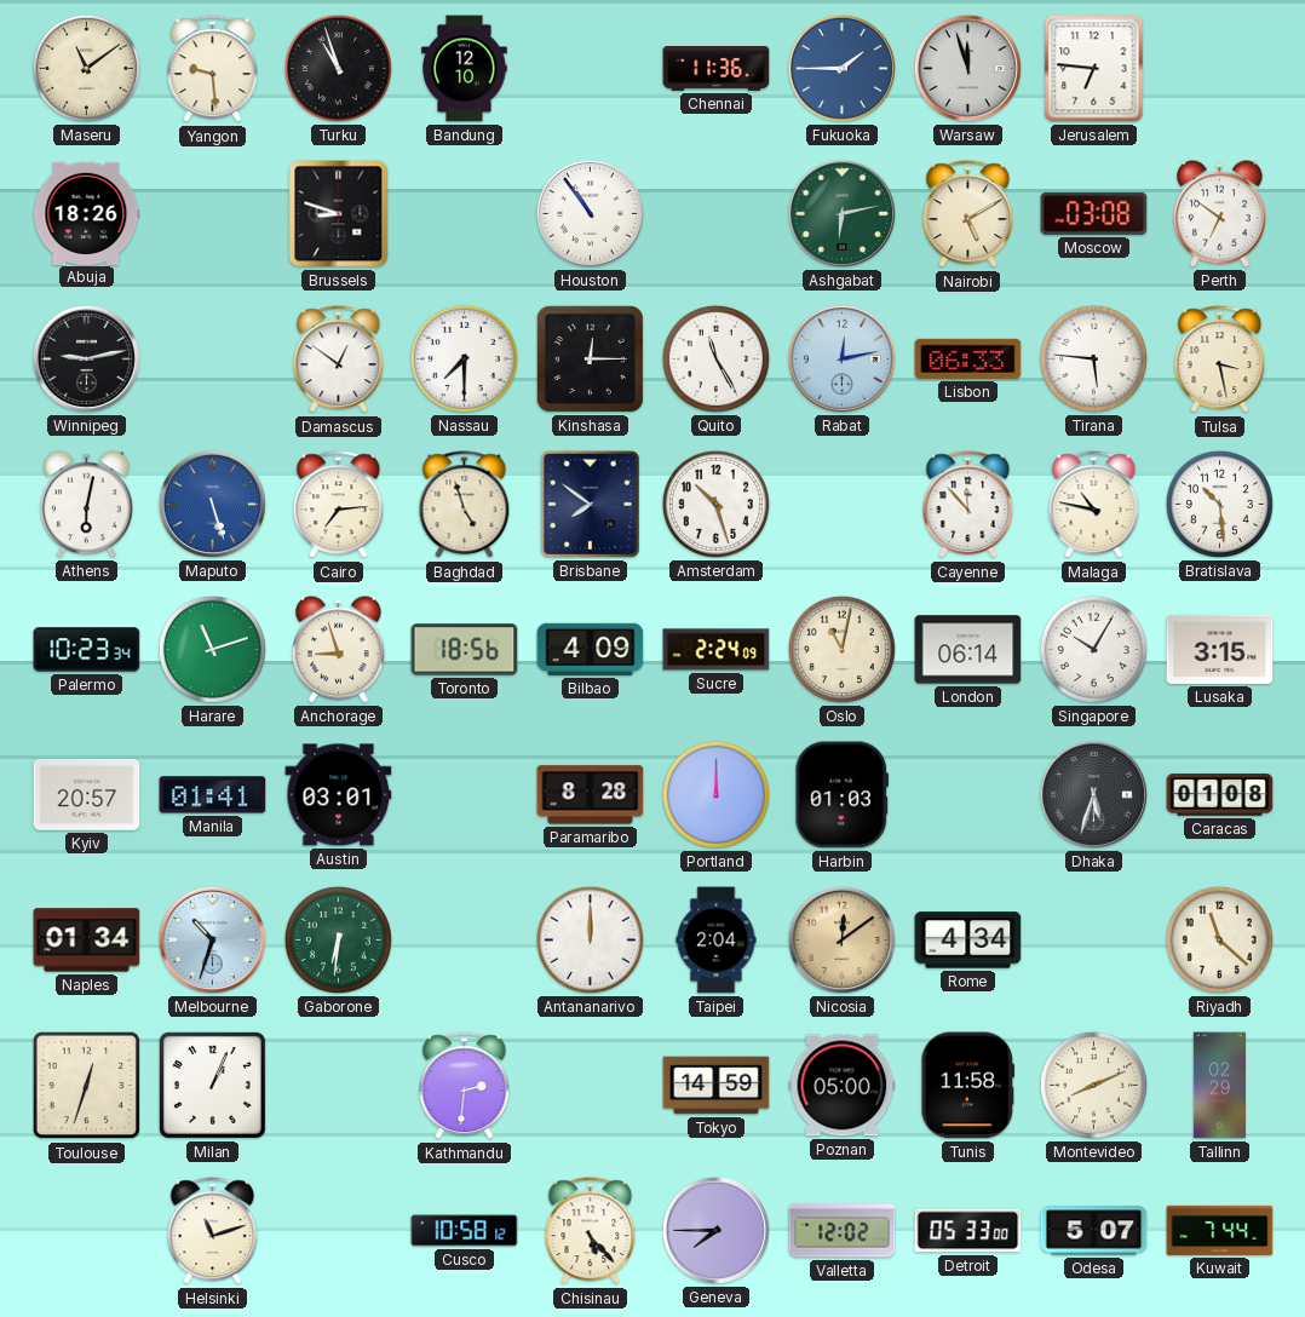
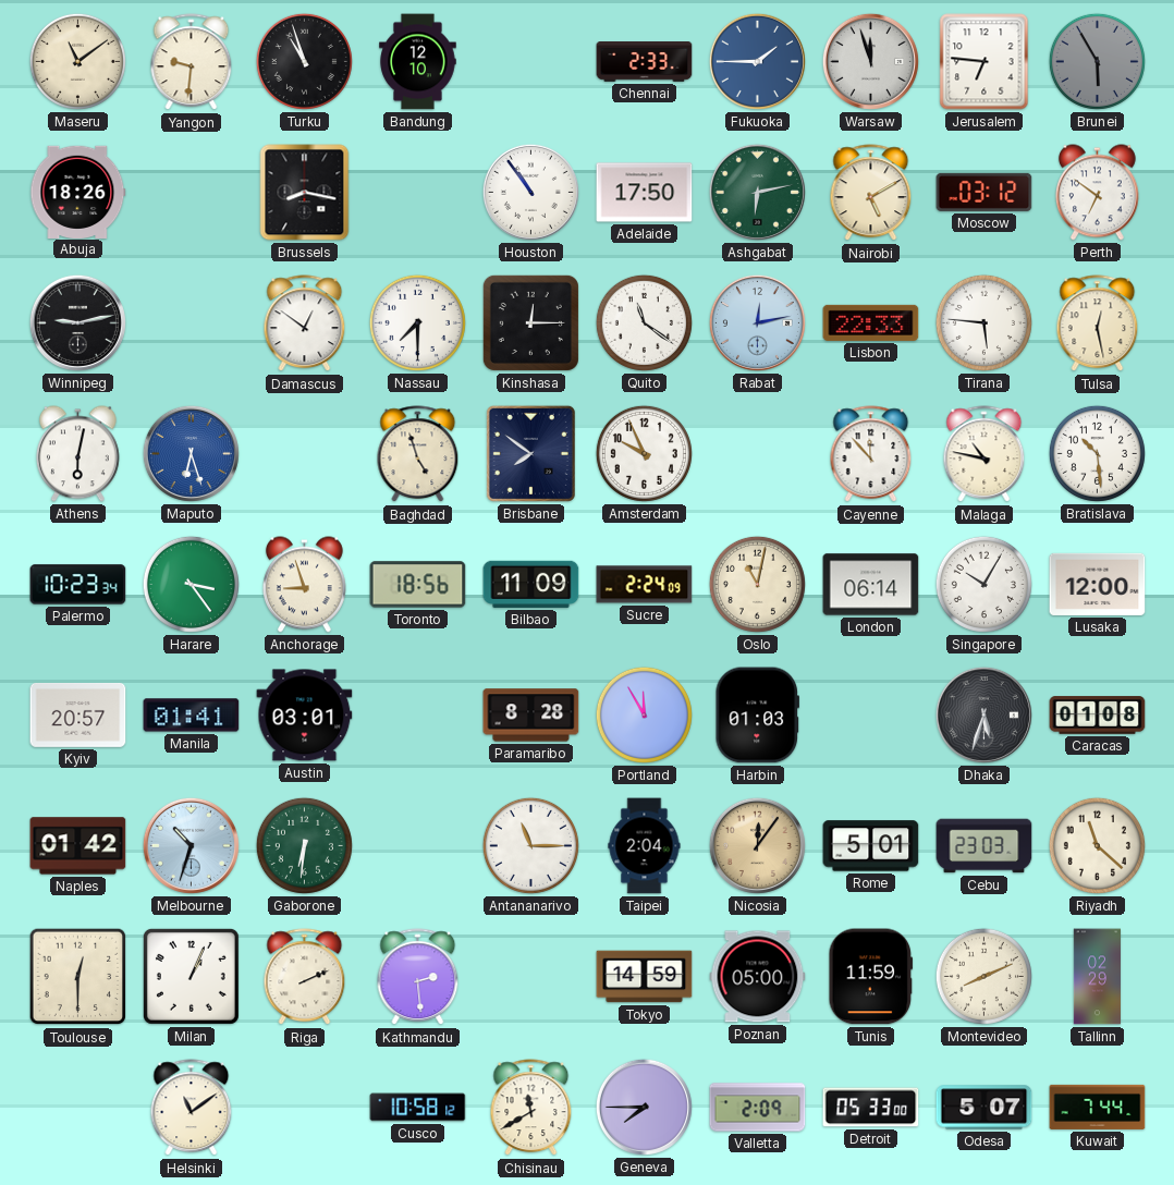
Yangon: 9:29 -> 9:31
Chennai: 11:36 -> 2:33
Brunei: none -> 5:55
Brussels: 8:48 -> 8:17
Adelaide: none -> 17:50
Moscow: 03:08 -> 03:12
Quito: 11:25 -> 11:21
Lisbon: 06:33 -> 22:33
Tulsa: 3:28 -> 12:28
Maputo: 5:27 -> 6:27
Cairo: 7:14 -> none
Amsterdam: 10:27 -> 9:56
Harare: 11:12 -> 3:24
Bilbao: 4:09 -> 11:09
Lusaka: 3:15 -> 12:00
Portland: 12:00 -> 11:55
Naples: 01:34 -> 01:42
Antananarivo: 12:00 -> 11:15
Nicosia: 12:09 -> 12:06
Rome: 4:34 -> 5:01
Cebu: none -> 23:03
Toulouse: 12:33 -> 12:30
Riga: none -> 2:11
Kathmandu: 2:31 -> 2:29
Tunis: 11:58 -> 11:59
Helsinki: 11:12 -> 11:09
Chisinau: 5:23 -> 11:40
Valletta: 12:02 -> 2:09
